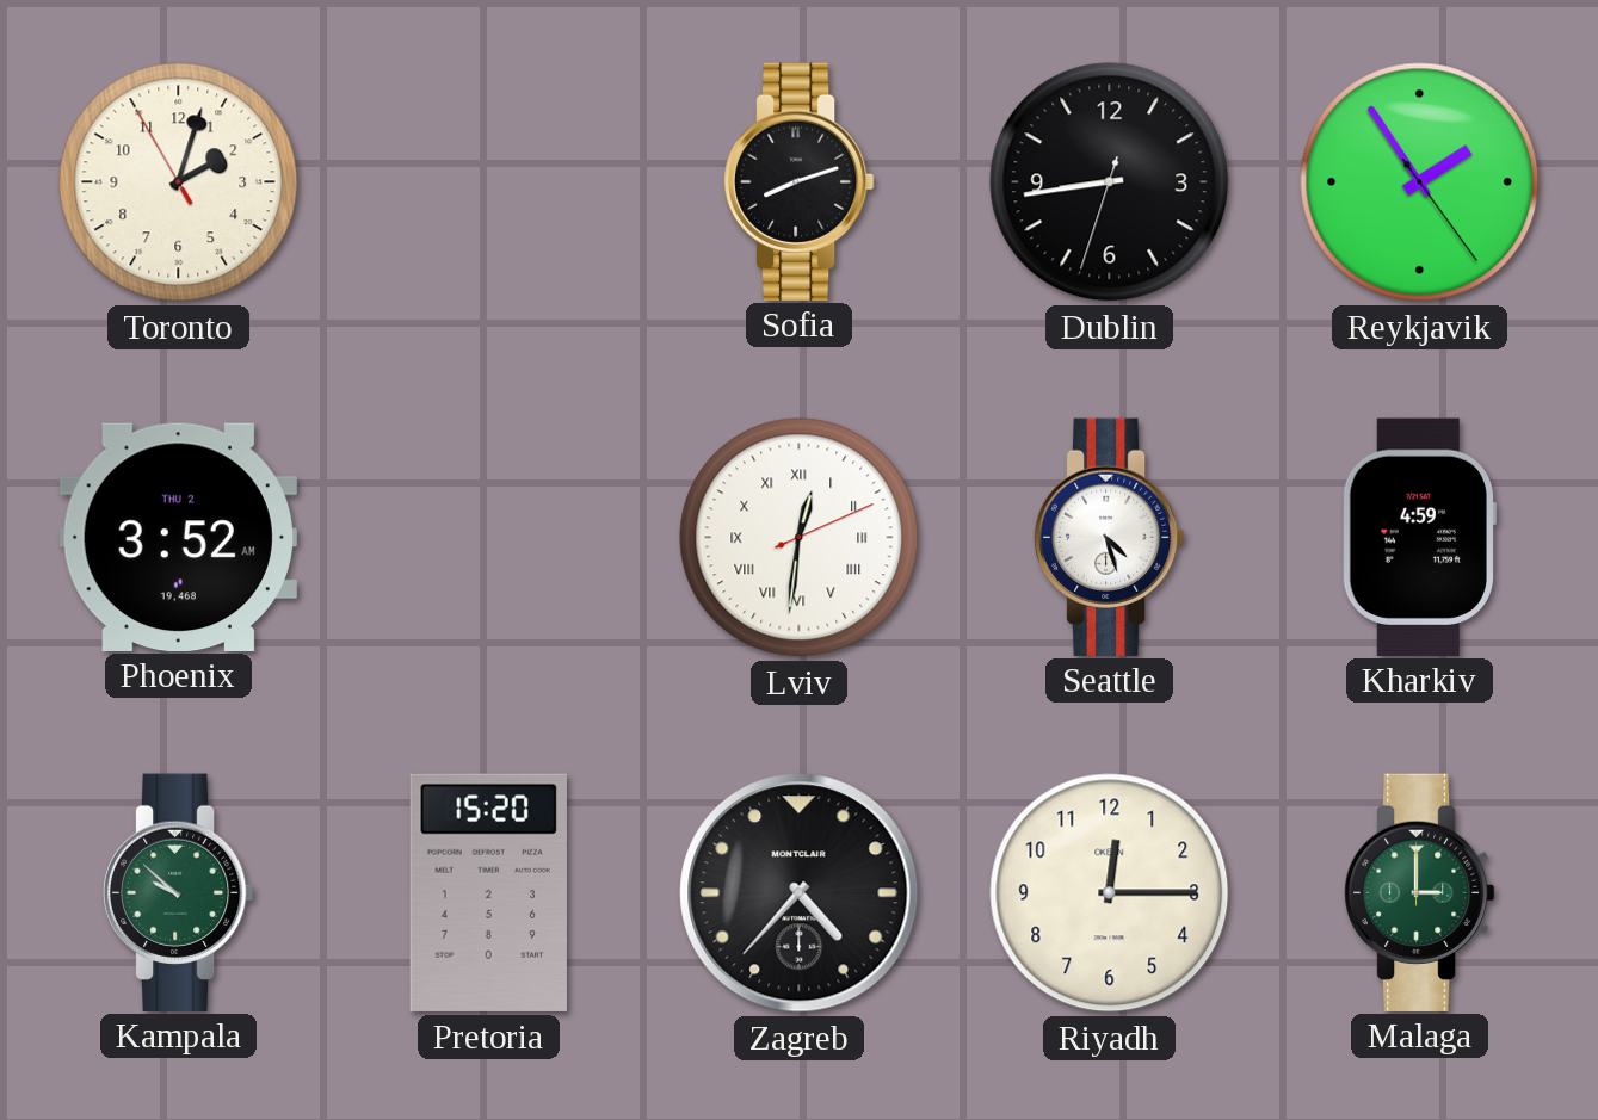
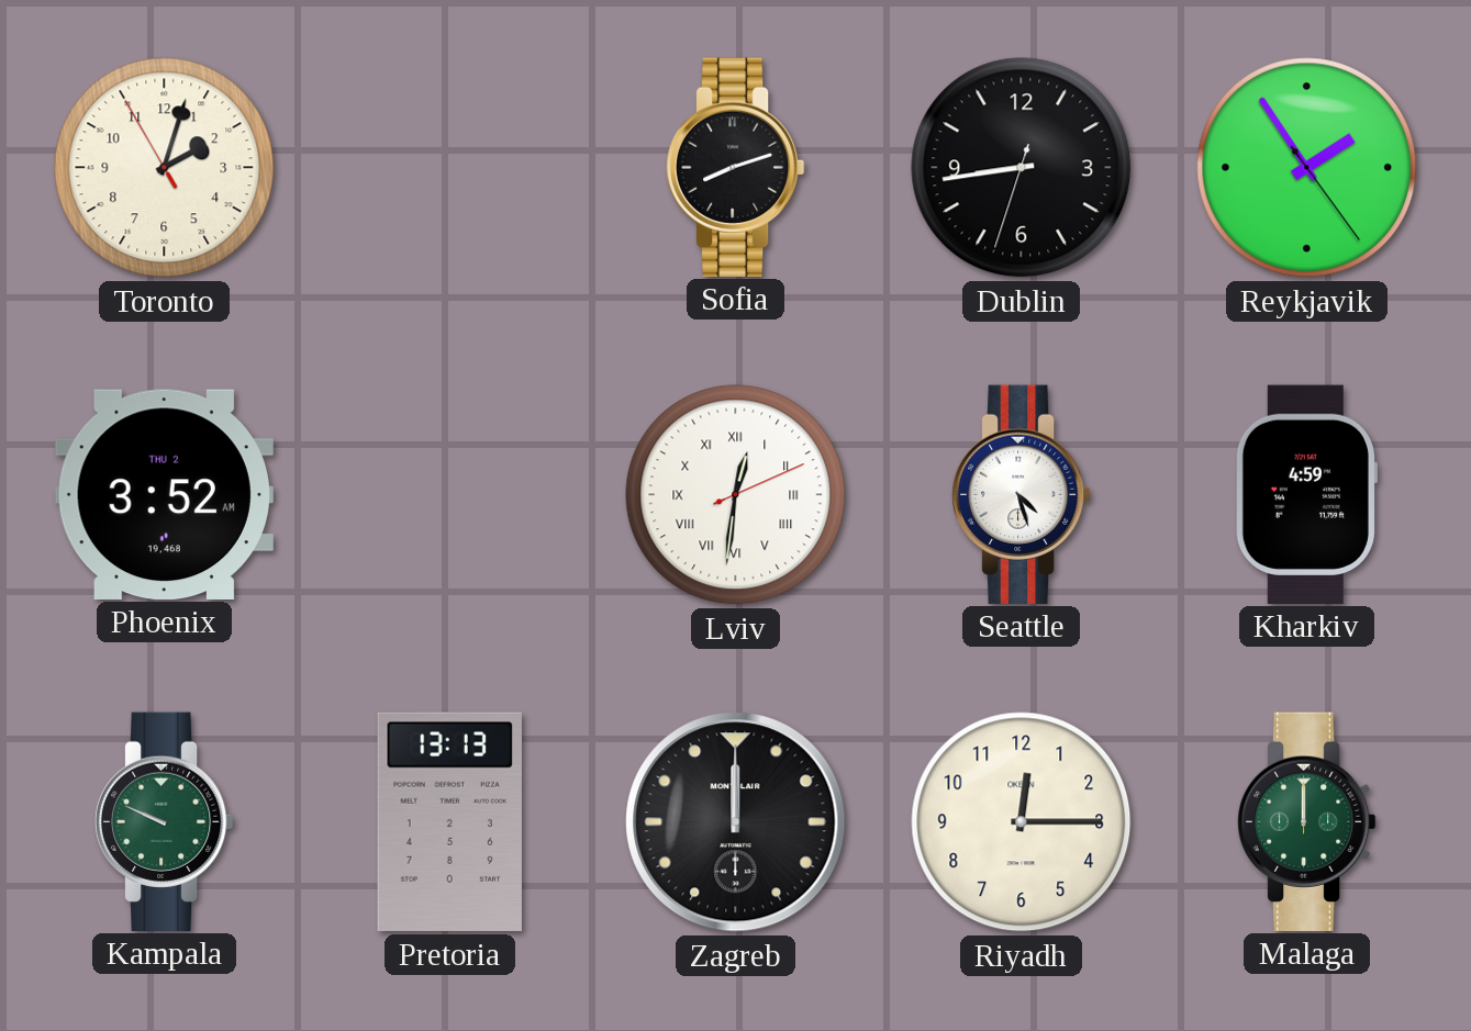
Kampala: 9:52 -> 9:49
Pretoria: 15:20 -> 13:13
Zagreb: 4:37 -> 12:00
Malaga: 3:00 -> 12:00
